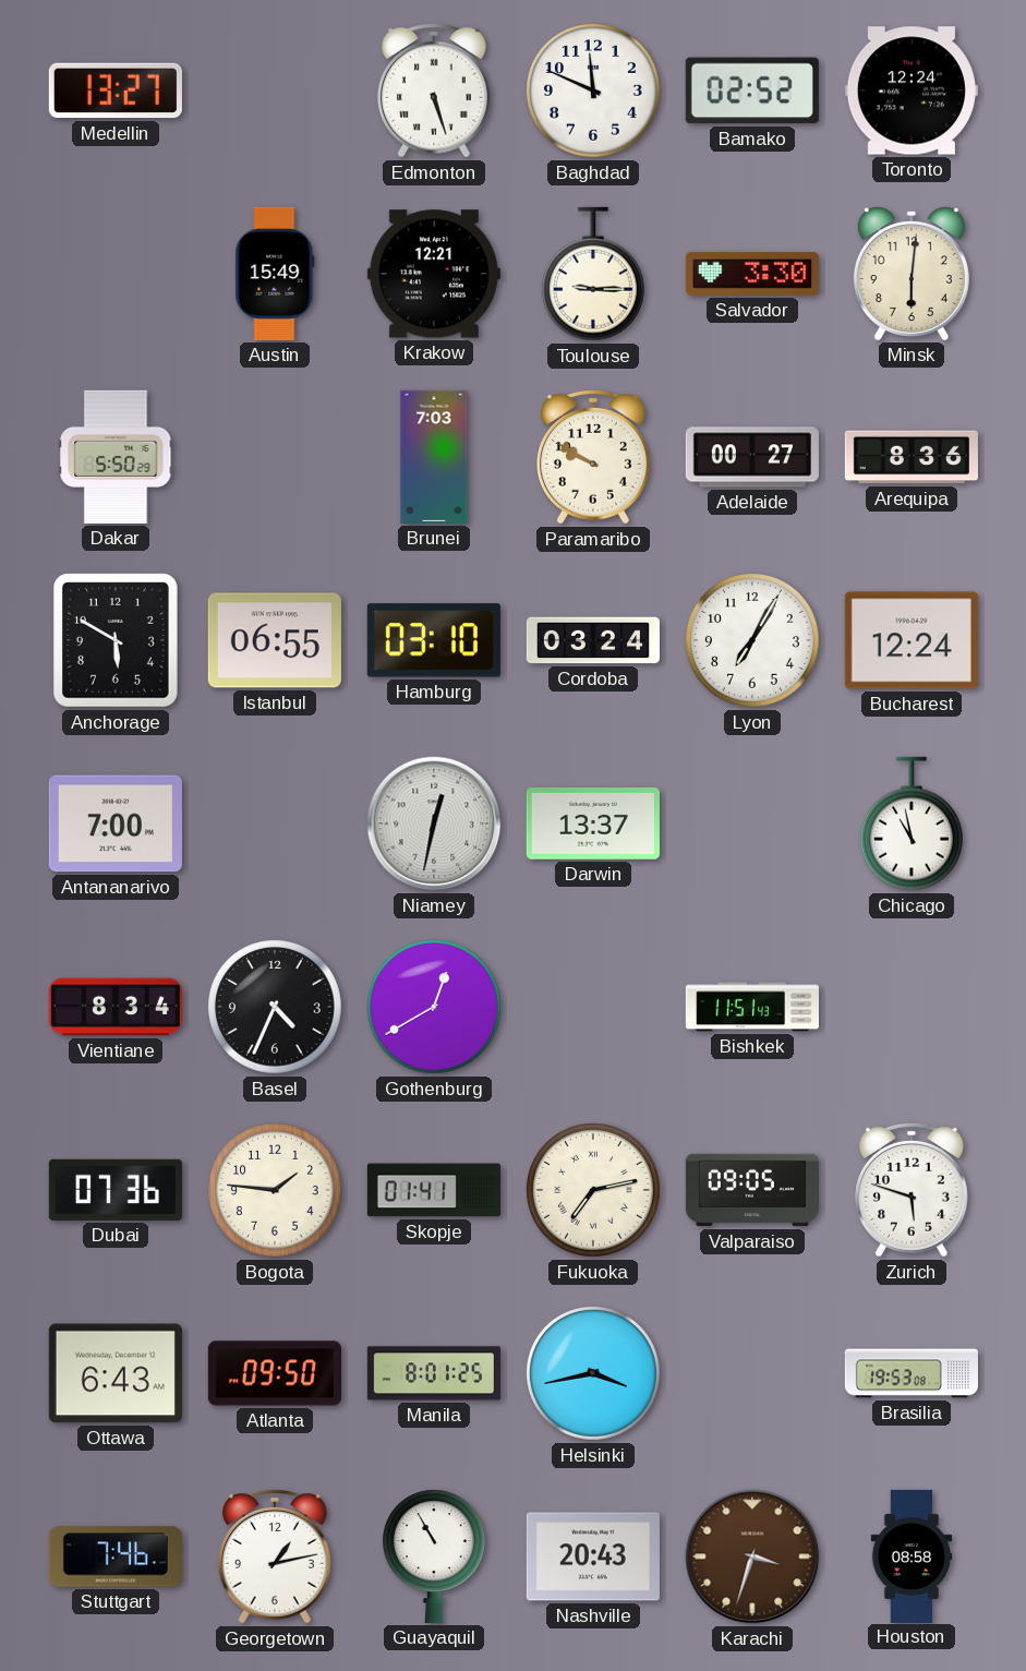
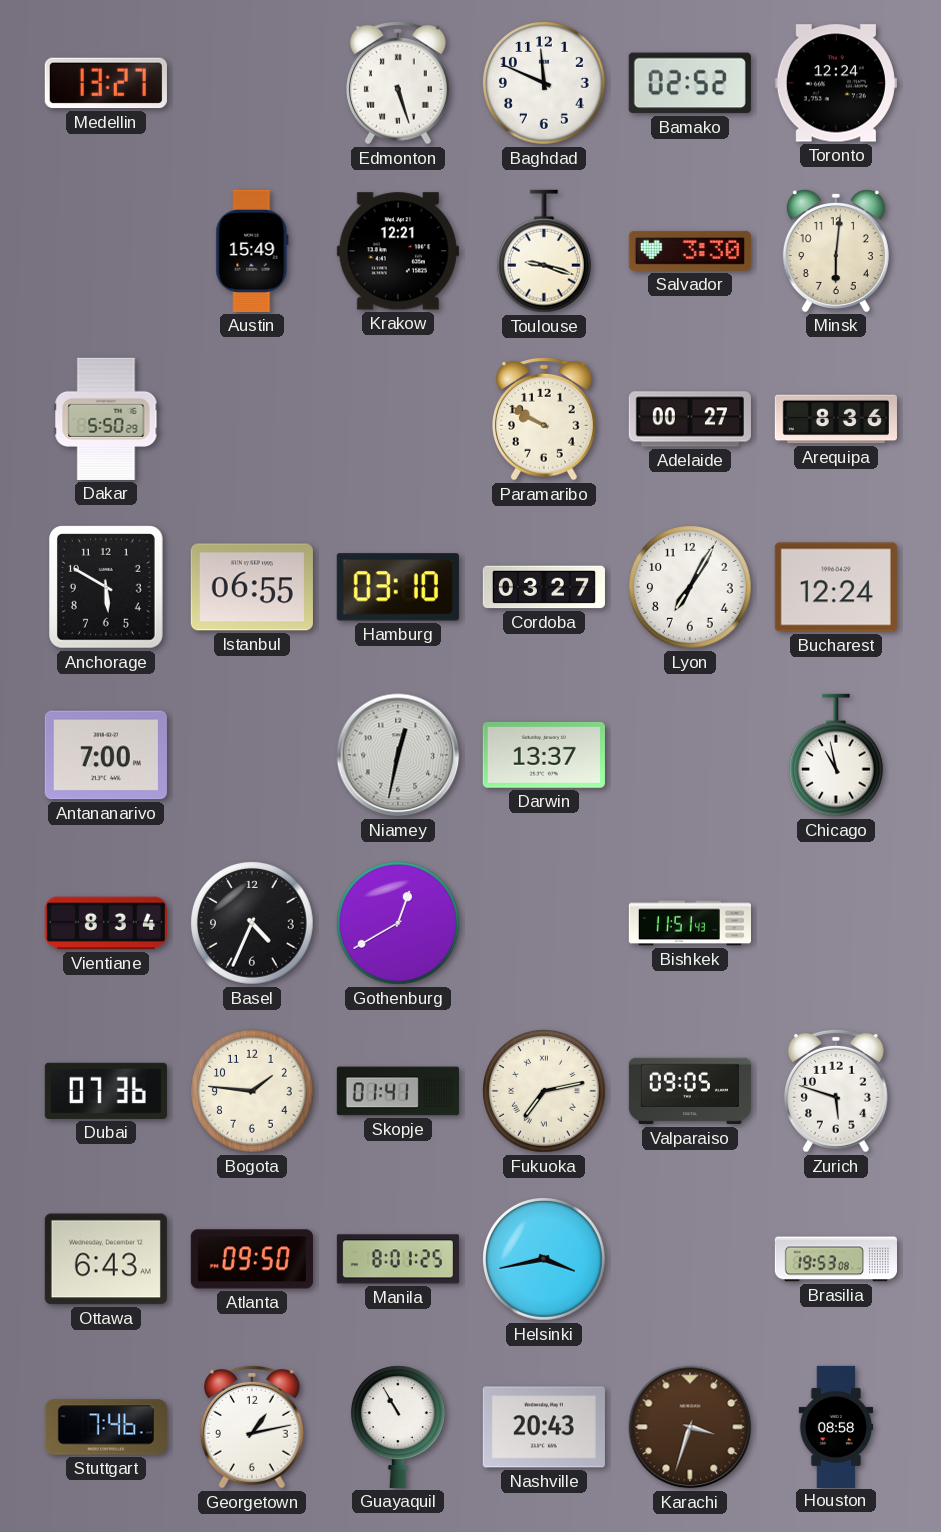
Toulouse: 9:15 -> 9:18
Brunei: 7:03 -> none
Cordoba: 03:24 -> 03:27
